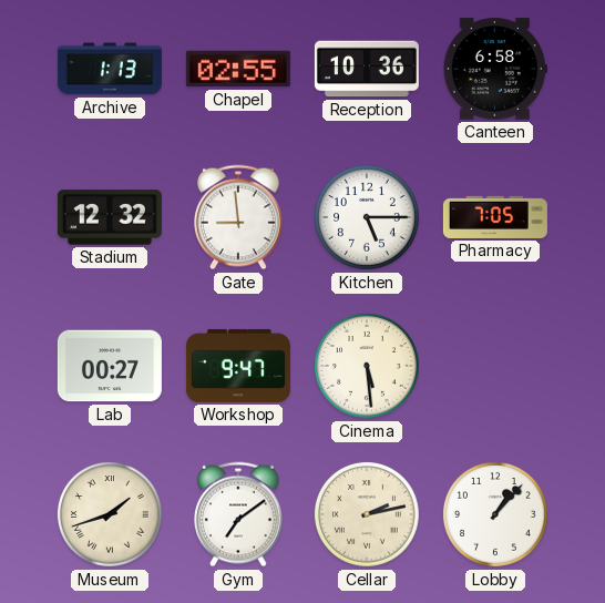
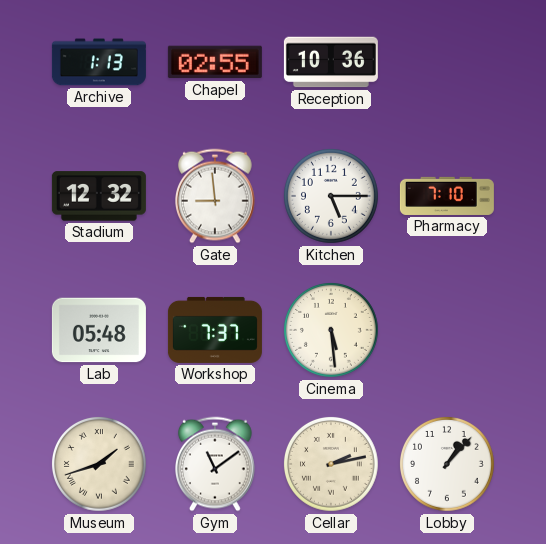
Canteen: 6:58 -> none
Pharmacy: 7:05 -> 7:10
Lab: 00:27 -> 05:48
Workshop: 9:47 -> 7:37
Gym: 7:09 -> 11:09
